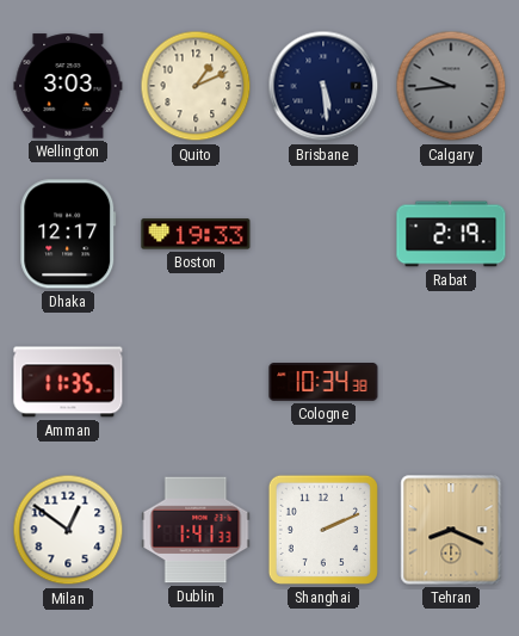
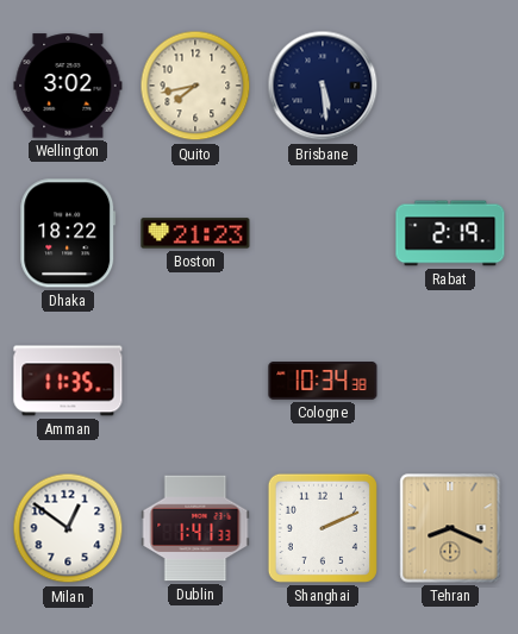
Wellington: 3:03 -> 3:02
Quito: 1:11 -> 7:43
Calgary: 9:44 -> none
Dhaka: 12:17 -> 18:22
Boston: 19:33 -> 21:23
